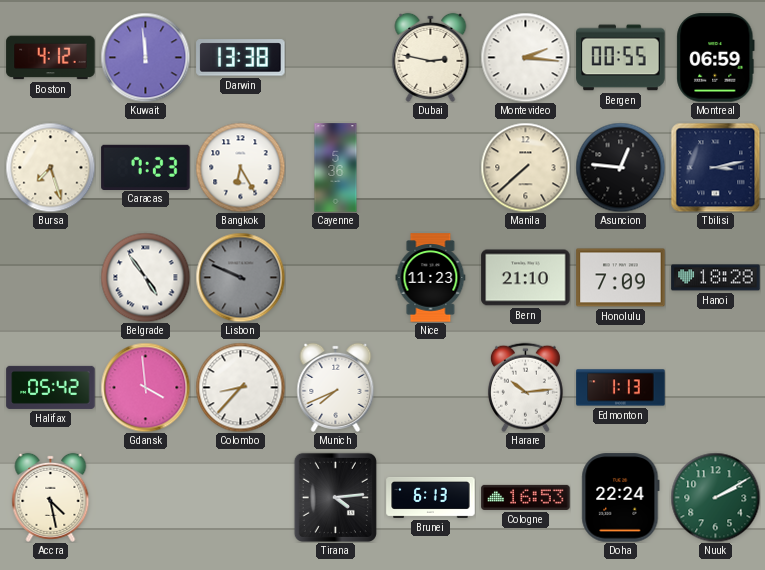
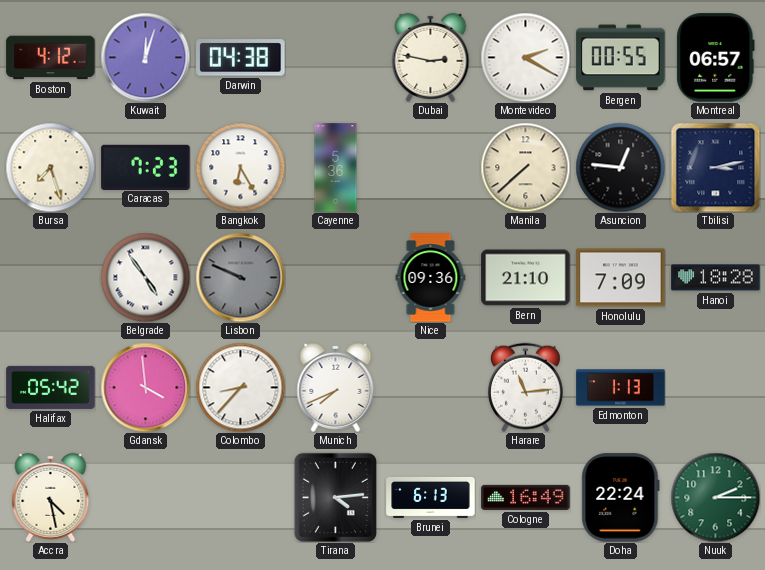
Kuwait: 11:59 -> 12:03
Darwin: 13:38 -> 04:38
Montevideo: 2:16 -> 2:20
Montreal: 06:59 -> 06:57
Nice: 11:23 -> 09:36
Harare: 10:14 -> 11:14
Cologne: 16:53 -> 16:49
Nuuk: 2:10 -> 2:15
